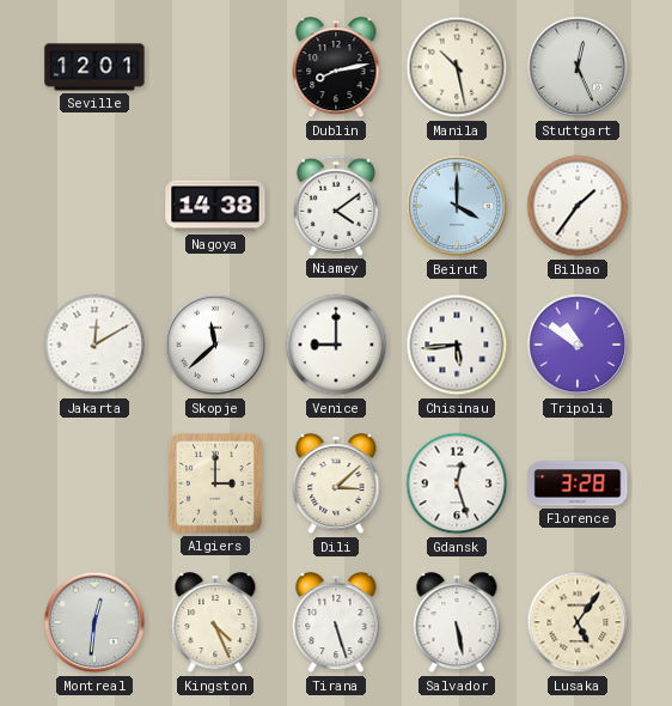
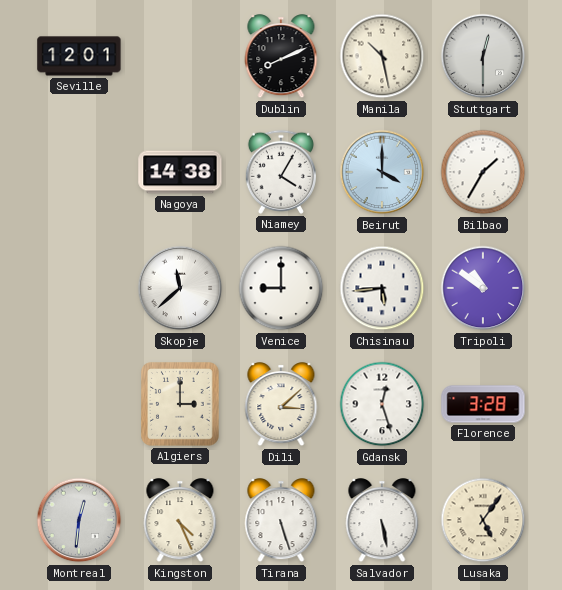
Dublin: 8:13 -> 8:11
Stuttgart: 12:26 -> 12:30
Niamey: 4:09 -> 4:05
Bilbao: 1:36 -> 1:35
Jakarta: 12:10 -> none
